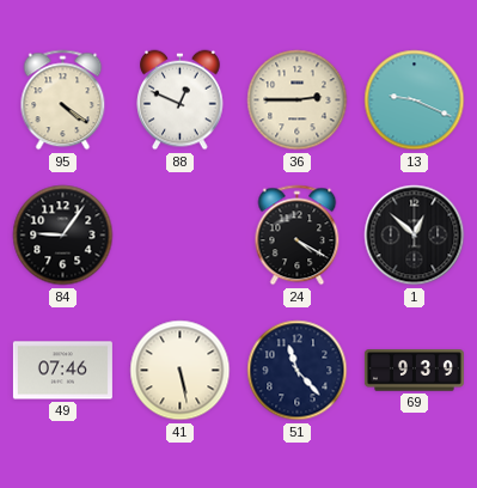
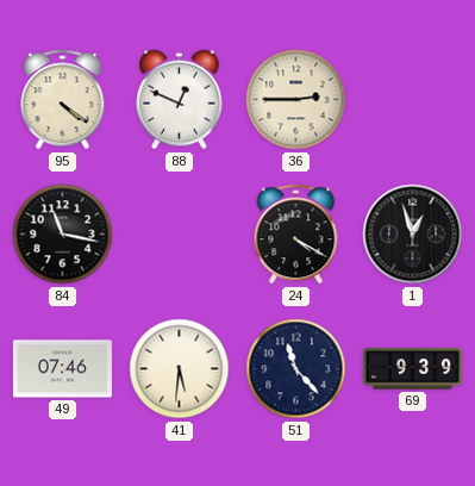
13: 9:19 -> none
84: 9:06 -> 11:17
1: 12:52 -> 12:57
41: 5:28 -> 5:31
